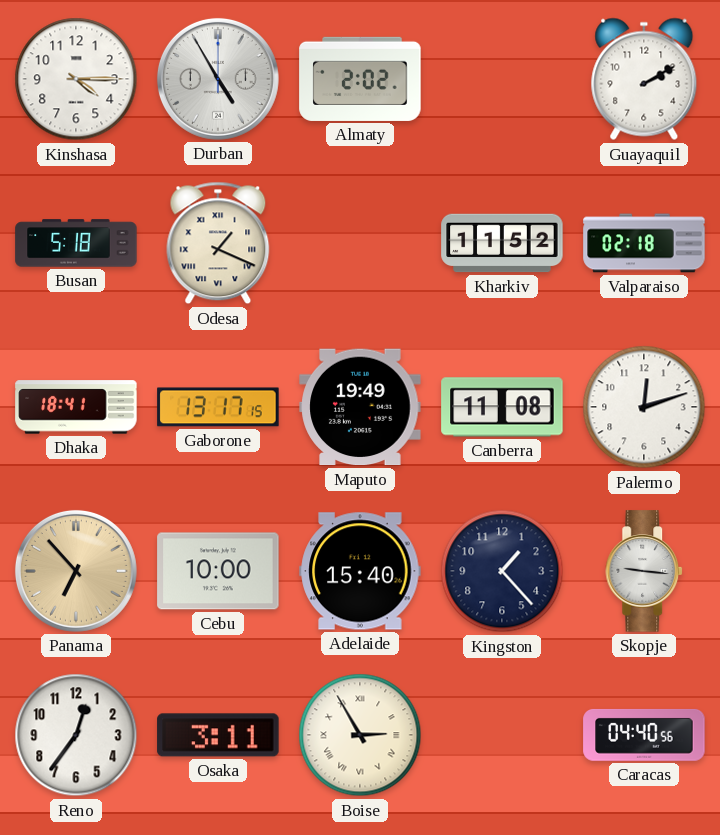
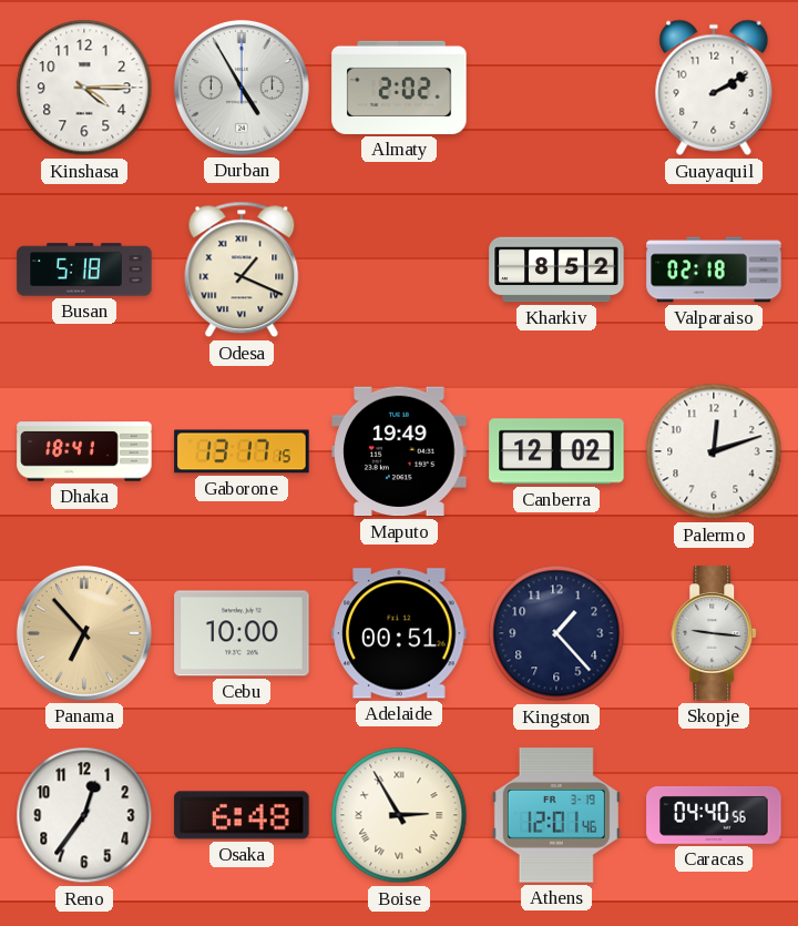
Kharkiv: 11:52 -> 8:52
Canberra: 11:08 -> 12:02
Adelaide: 15:40 -> 00:51
Osaka: 3:11 -> 6:48
Athens: none -> 12:01
